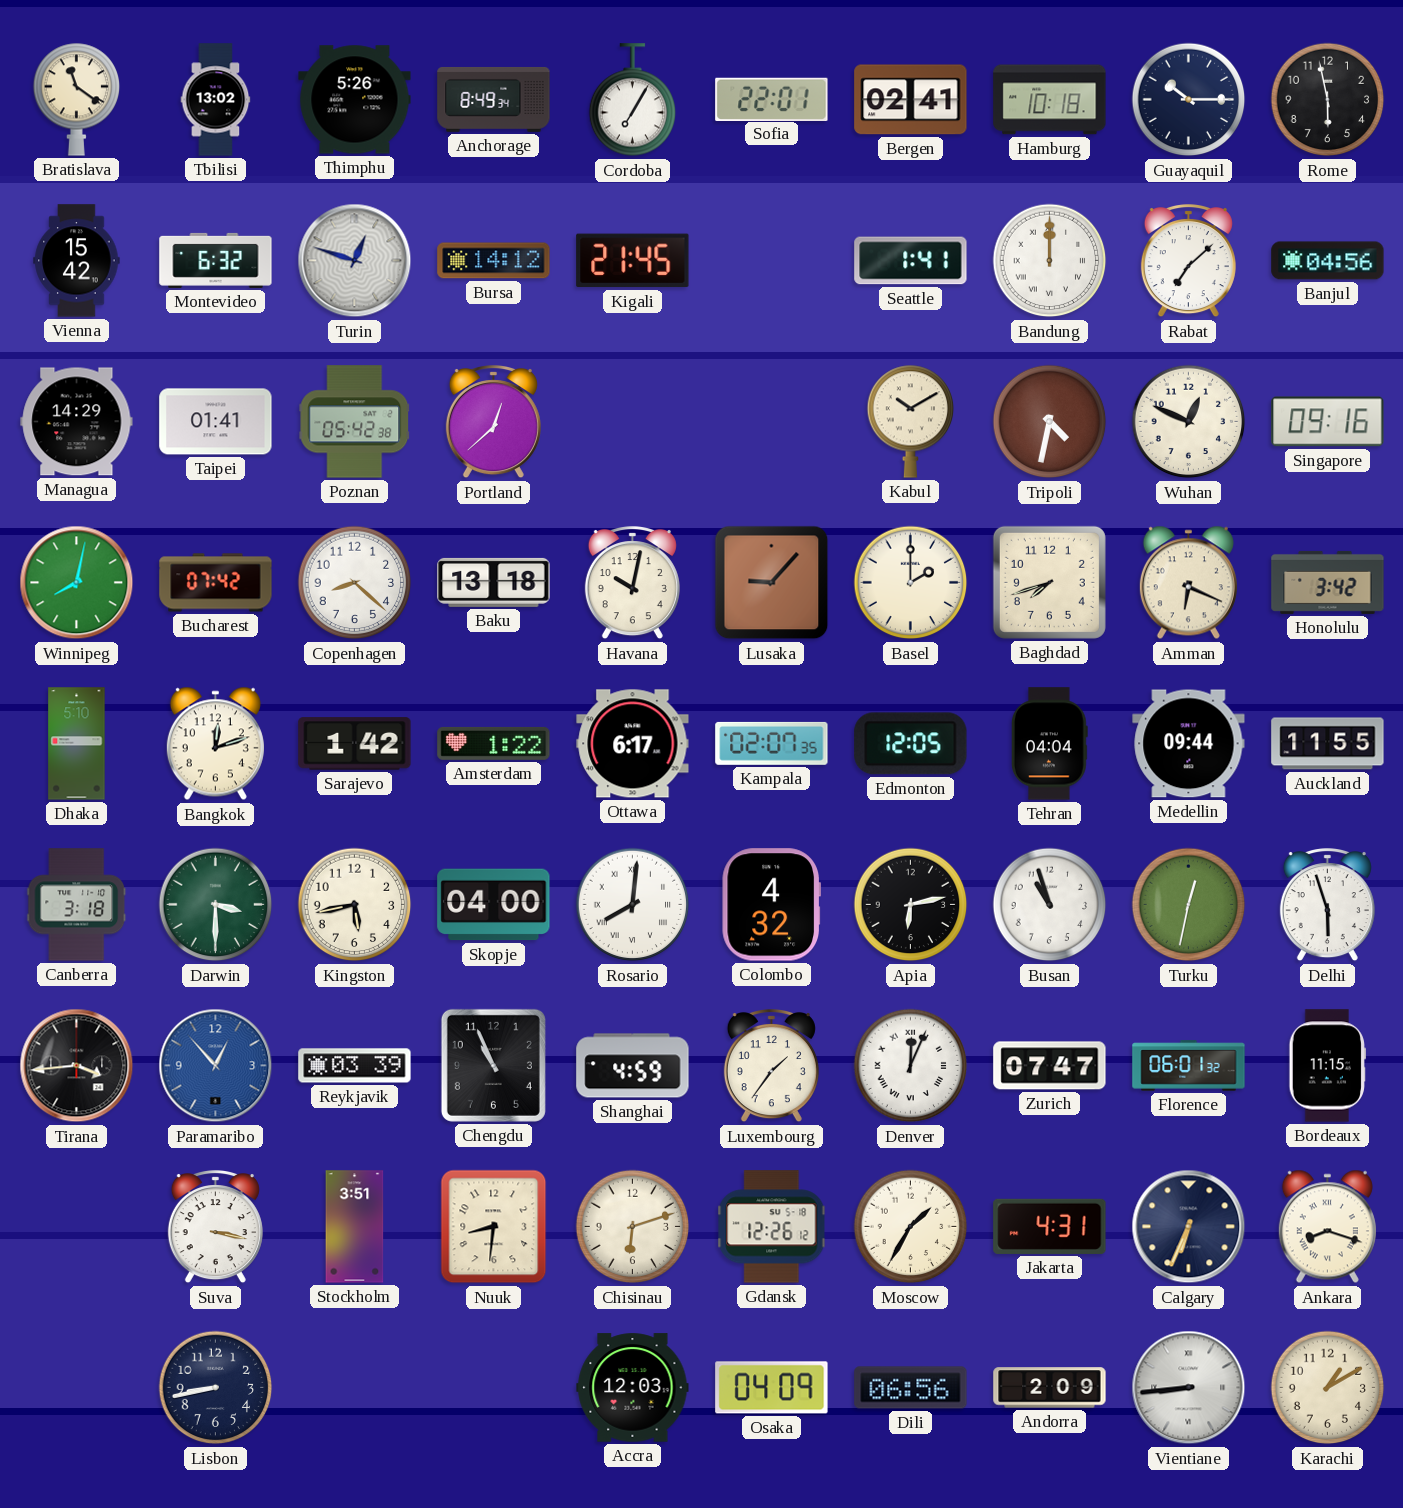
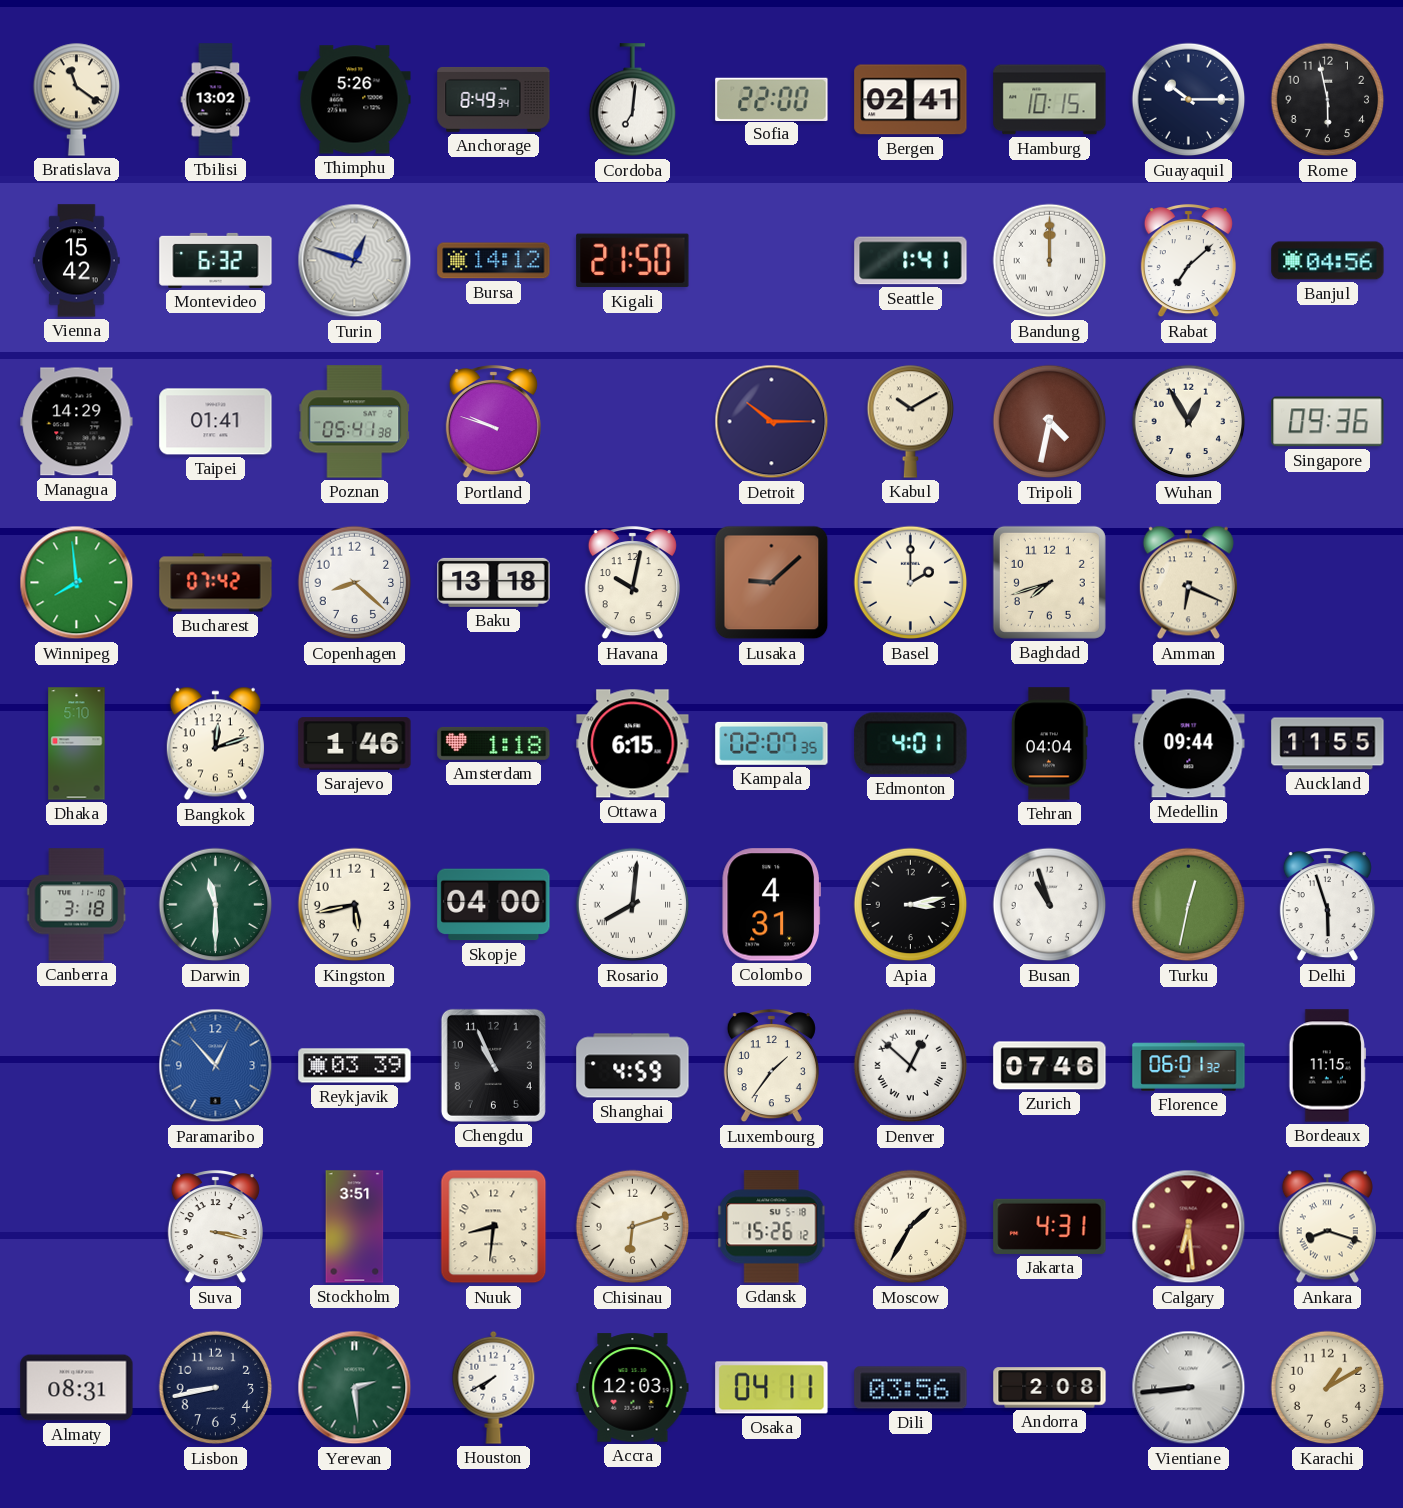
Cordoba: 7:05 -> 7:01
Sofia: 22:01 -> 22:00
Hamburg: 10:18 -> 10:15
Kigali: 21:45 -> 21:50
Poznan: 05:42 -> 05:41
Portland: 12:38 -> 9:48
Detroit: none -> 10:15
Wuhan: 12:49 -> 12:55
Singapore: 09:16 -> 09:36
Winnipeg: 8:02 -> 7:59
Lusaka: 9:07 -> 9:08
Honolulu: 3:42 -> none
Sarajevo: 1:42 -> 1:46
Amsterdam: 1:22 -> 1:18
Ottawa: 6:17 -> 6:15
Edmonton: 12:05 -> 4:01
Darwin: 3:30 -> 11:30
Colombo: 4:32 -> 4:31
Apia: 6:13 -> 3:13
Tirana: 3:44 -> none
Denver: 12:04 -> 12:52
Zurich: 07:47 -> 07:46
Gdansk: 12:26 -> 15:26
Calgary: 6:34 -> 6:29
Calgary dial: navy -> burgundy
Almaty: none -> 08:31
Yerevan: none -> 2:29
Houston: none -> 7:40
Osaka: 04:09 -> 04:11
Dili: 06:56 -> 03:56
Andorra: 2:09 -> 2:08
